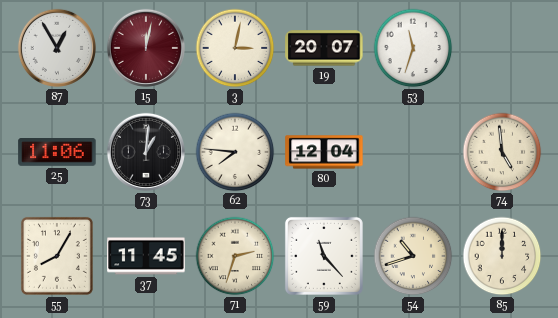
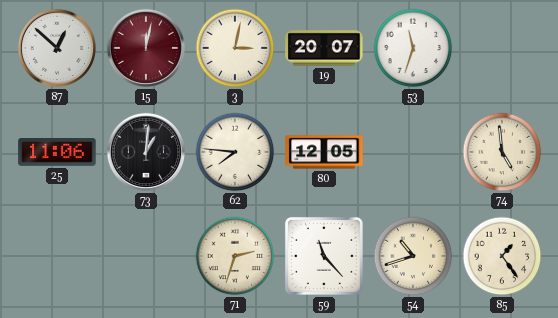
87: 12:55 -> 12:52
80: 12:04 -> 12:05
55: 8:05 -> none
37: 11:45 -> none
85: 12:00 -> 1:24
